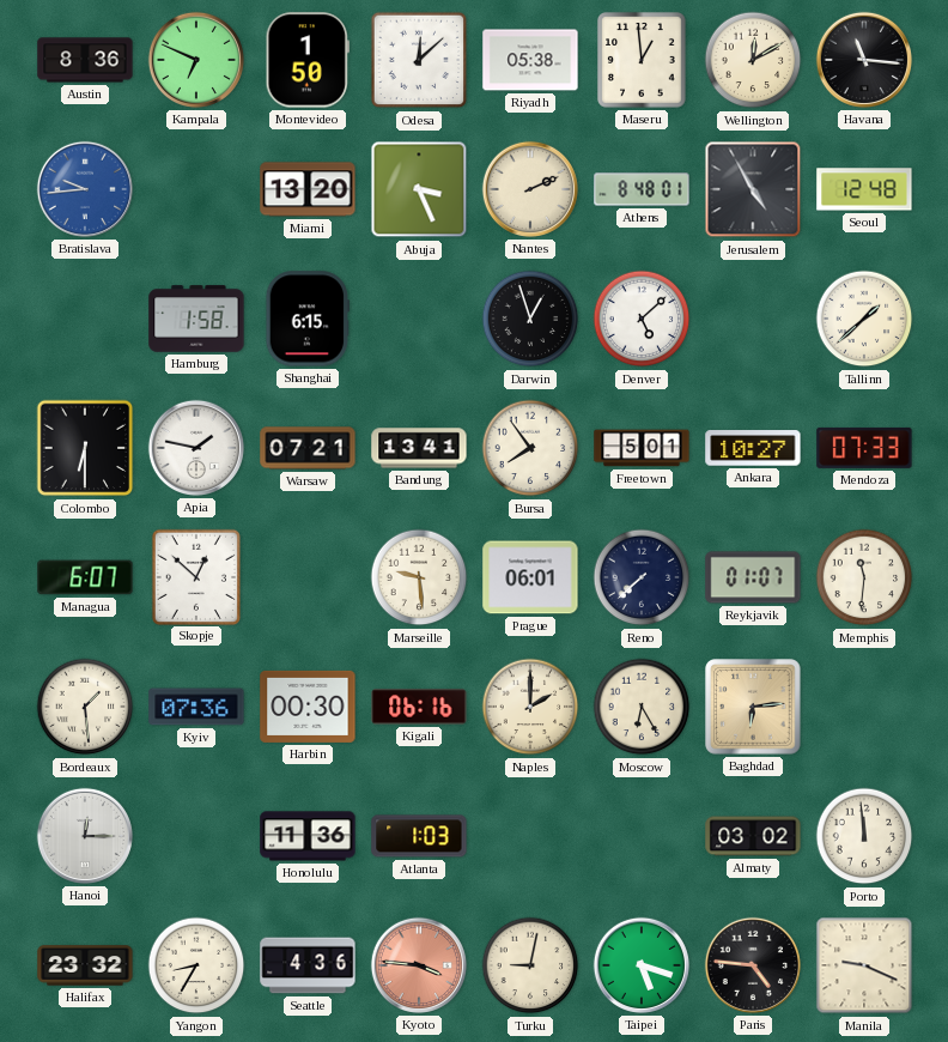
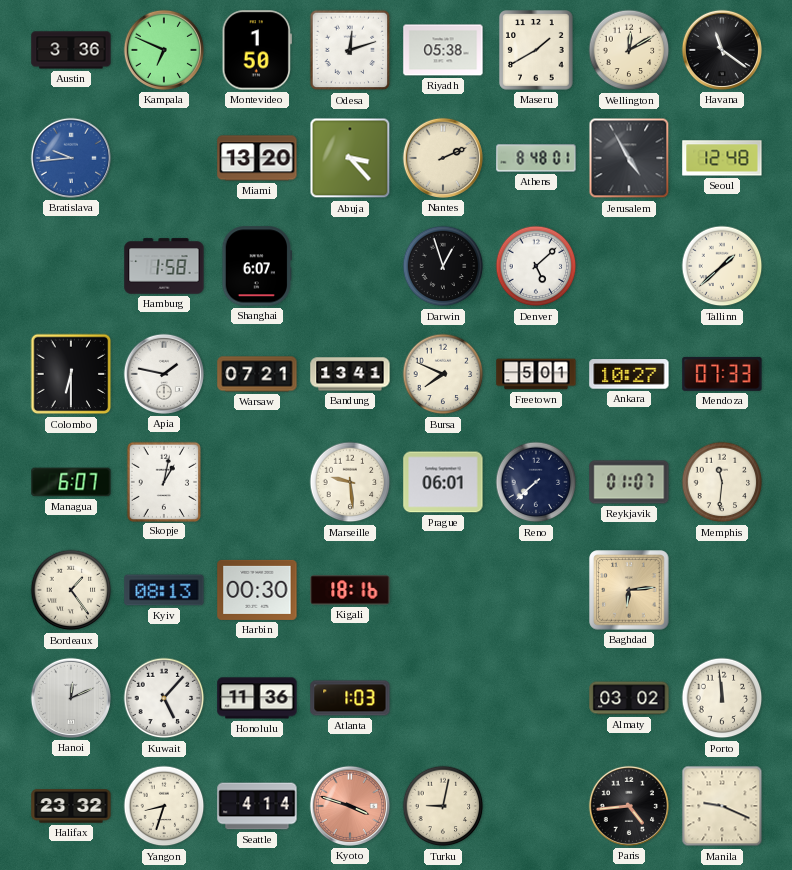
Austin: 8:36 -> 3:36
Odesa: 12:08 -> 12:12
Maseru: 12:59 -> 1:40
Havana: 11:16 -> 11:21
Abuja: 3:26 -> 3:23
Shanghai: 6:15 -> 6:07
Bursa: 7:54 -> 7:49
Skopje: 12:52 -> 1:02
Bordeaux: 1:29 -> 1:24
Kyiv: 07:36 -> 08:13
Kigali: 06:16 -> 18:16
Naples: 2:00 -> none
Moscow: 6:25 -> none
Hanoi: 12:15 -> 12:11
Kuwait: none -> 5:07
Yangon: 8:35 -> 8:33
Seattle: 4:36 -> 4:14
Kyoto: 3:46 -> 3:48
Taipei: 5:18 -> none
Paris: 4:46 -> 4:44
